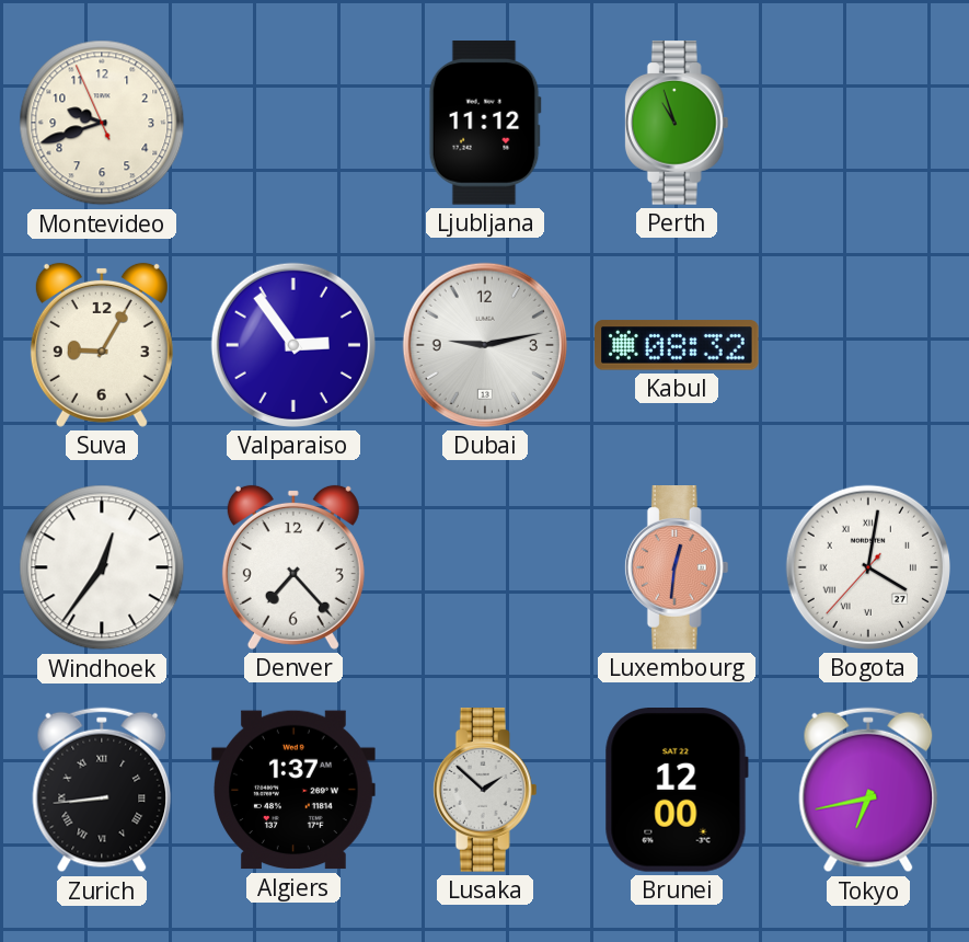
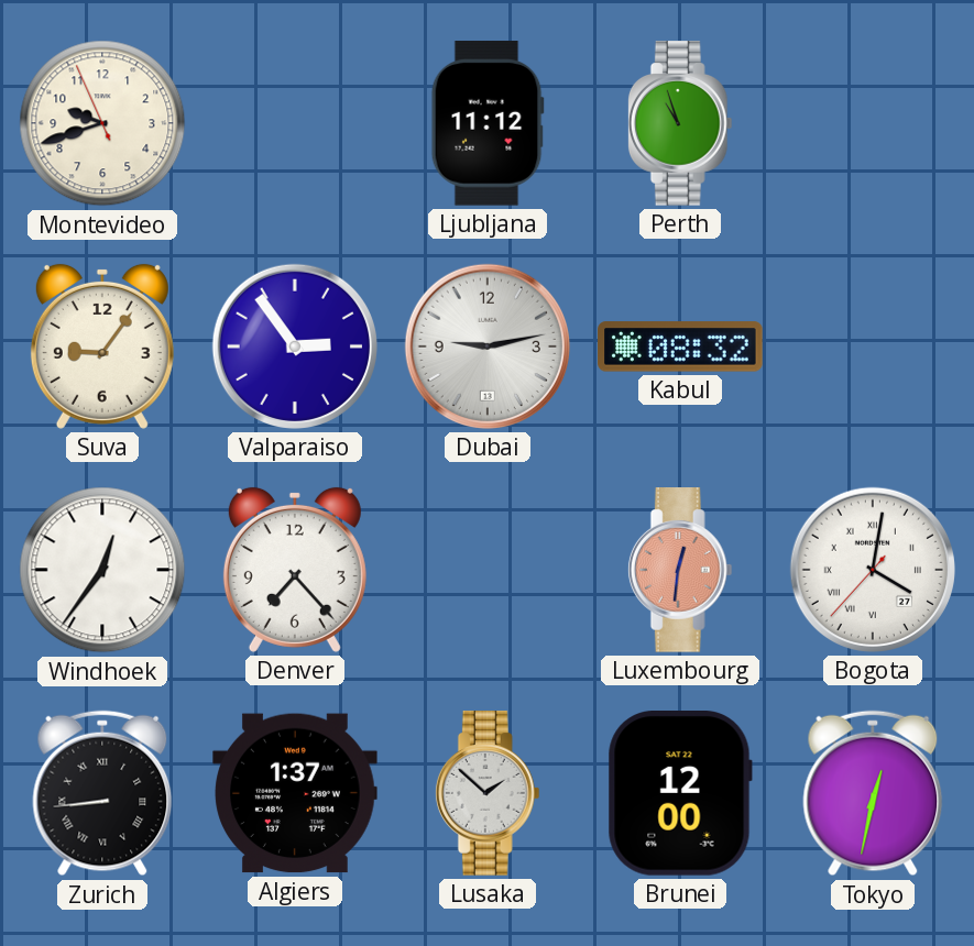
Suva: 9:05 -> 9:06
Tokyo: 6:43 -> 12:32
